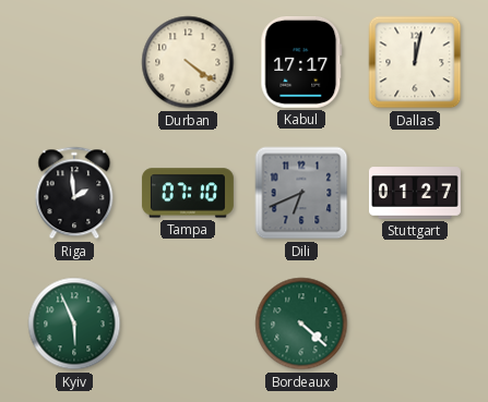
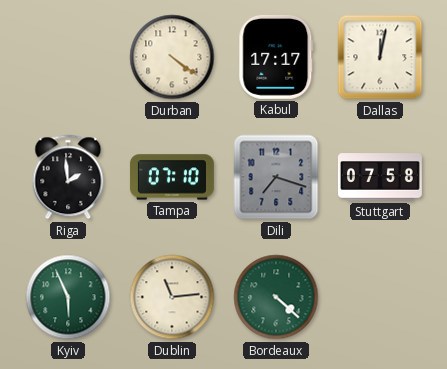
Dili: 6:41 -> 7:18
Stuttgart: 01:27 -> 07:58
Dublin: none -> 11:14
